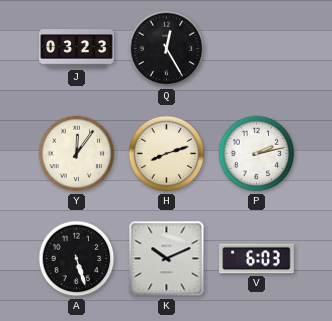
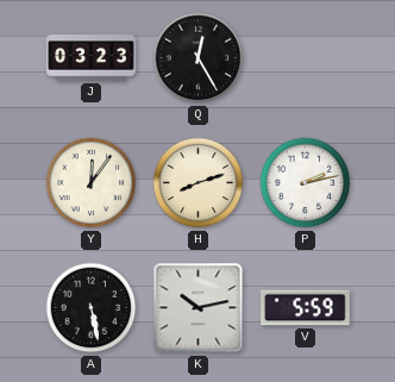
A: 5:27 -> 5:28
K: 10:11 -> 10:13
V: 6:03 -> 5:59
